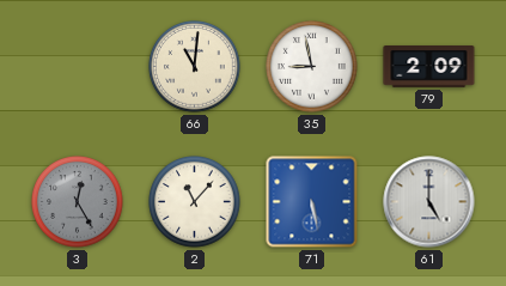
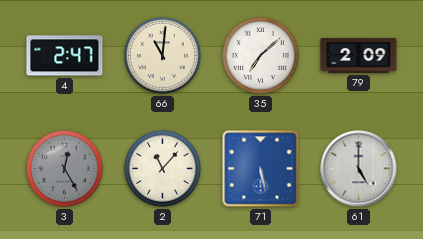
4: none -> 2:47
35: 8:58 -> 7:08
